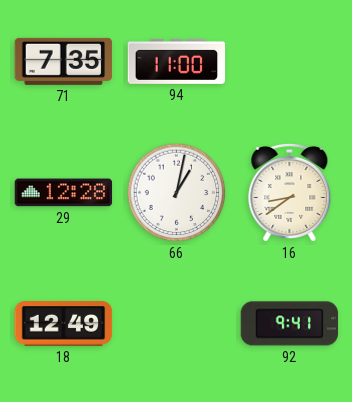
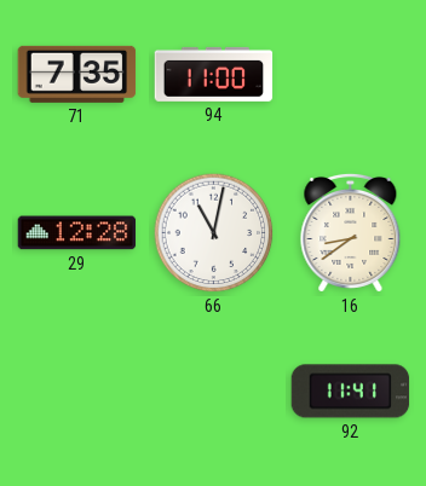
66: 1:02 -> 11:02
18: 12:49 -> none
92: 9:41 -> 11:41
